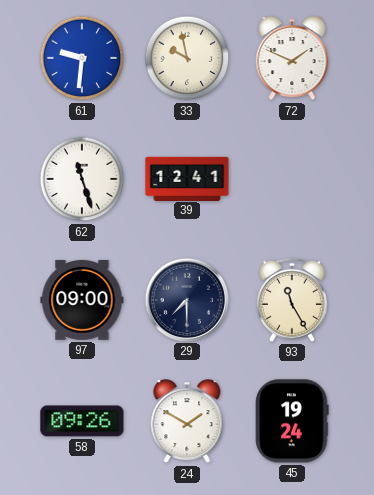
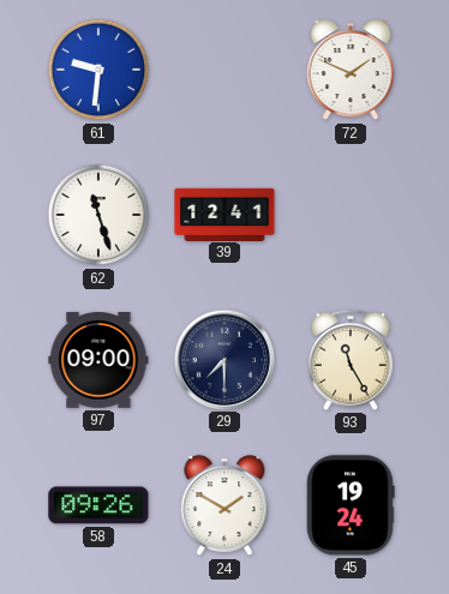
33: 9:58 -> none
